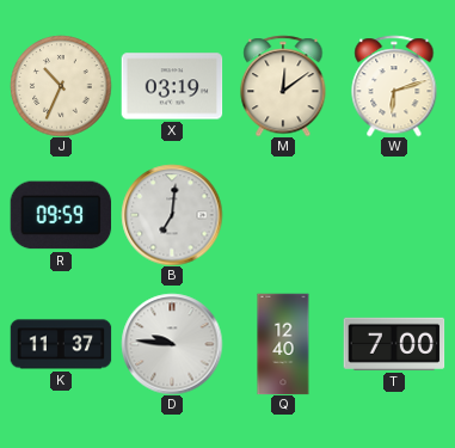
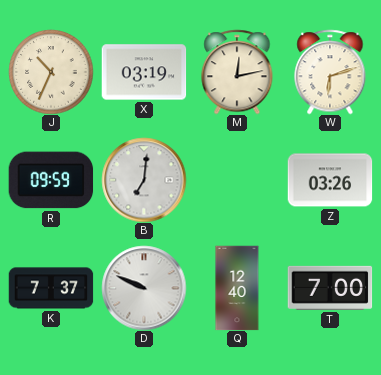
M: 12:09 -> 12:13
Z: none -> 03:26
K: 11:37 -> 7:37
D: 9:46 -> 9:49
